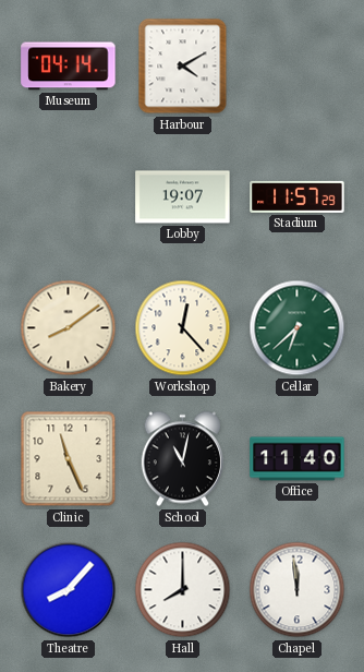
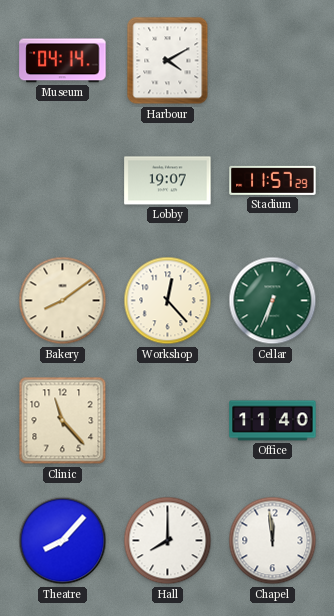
Cellar: 6:38 -> 6:34
Clinic: 11:26 -> 11:23
School: 11:02 -> none
